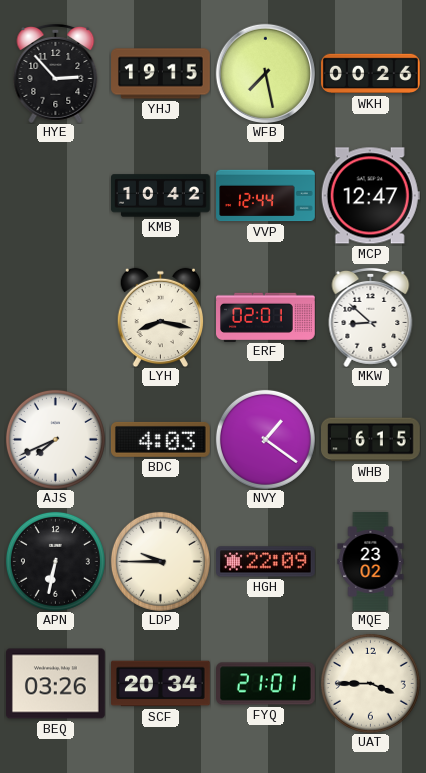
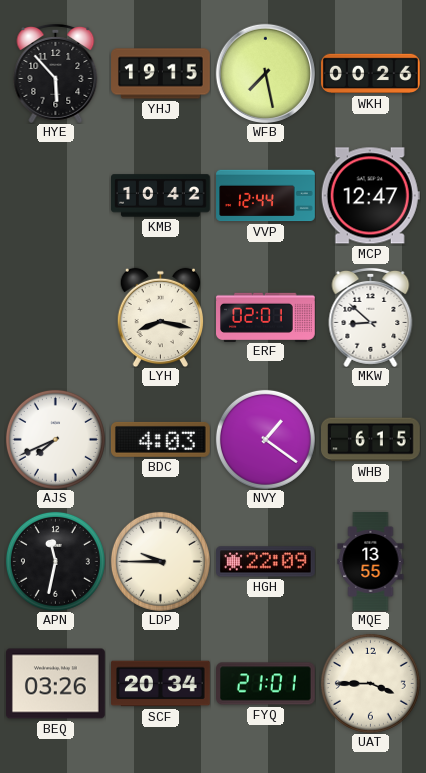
HYE: 2:53 -> 5:53
APN: 6:32 -> 11:32
MQE: 23:02 -> 13:55
